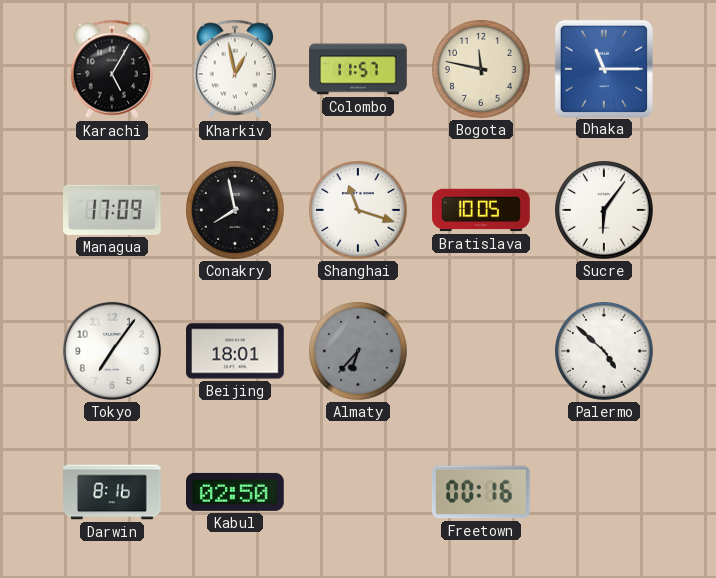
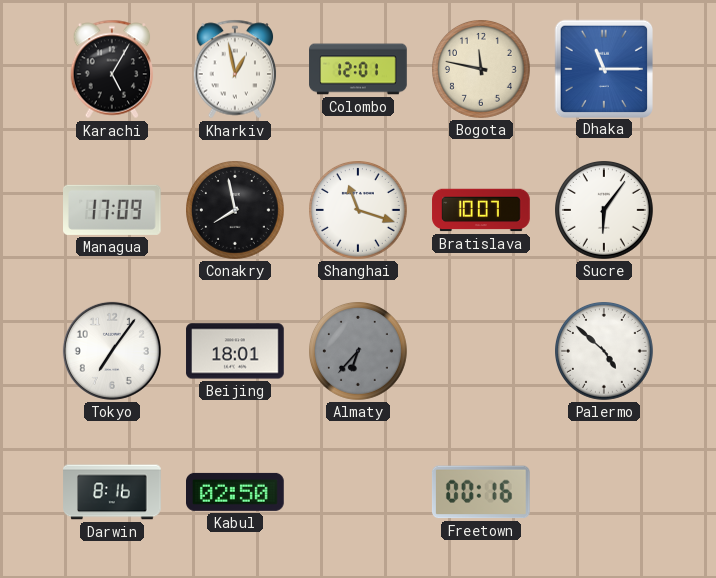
Colombo: 11:57 -> 12:01
Bratislava: 10:05 -> 10:07
